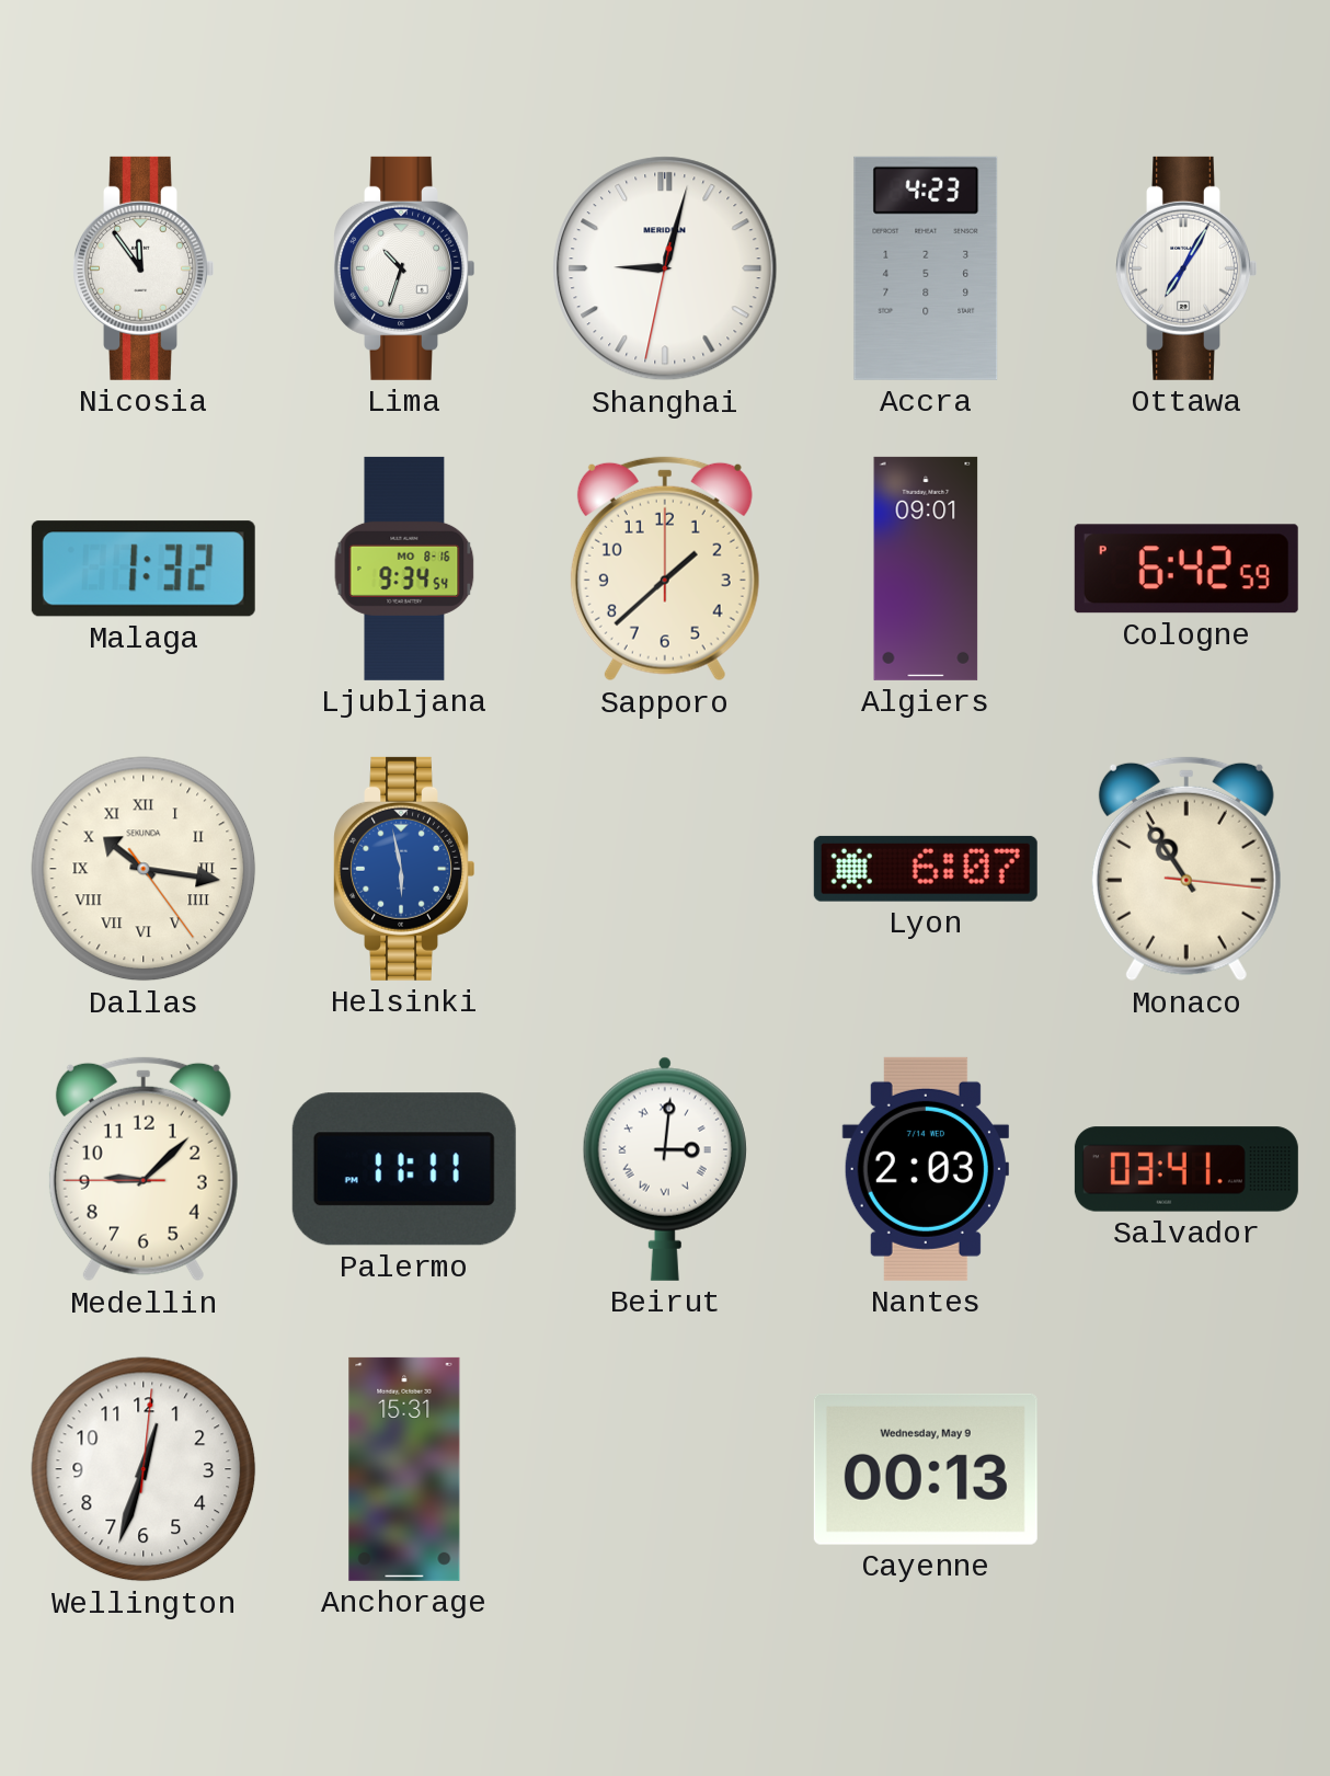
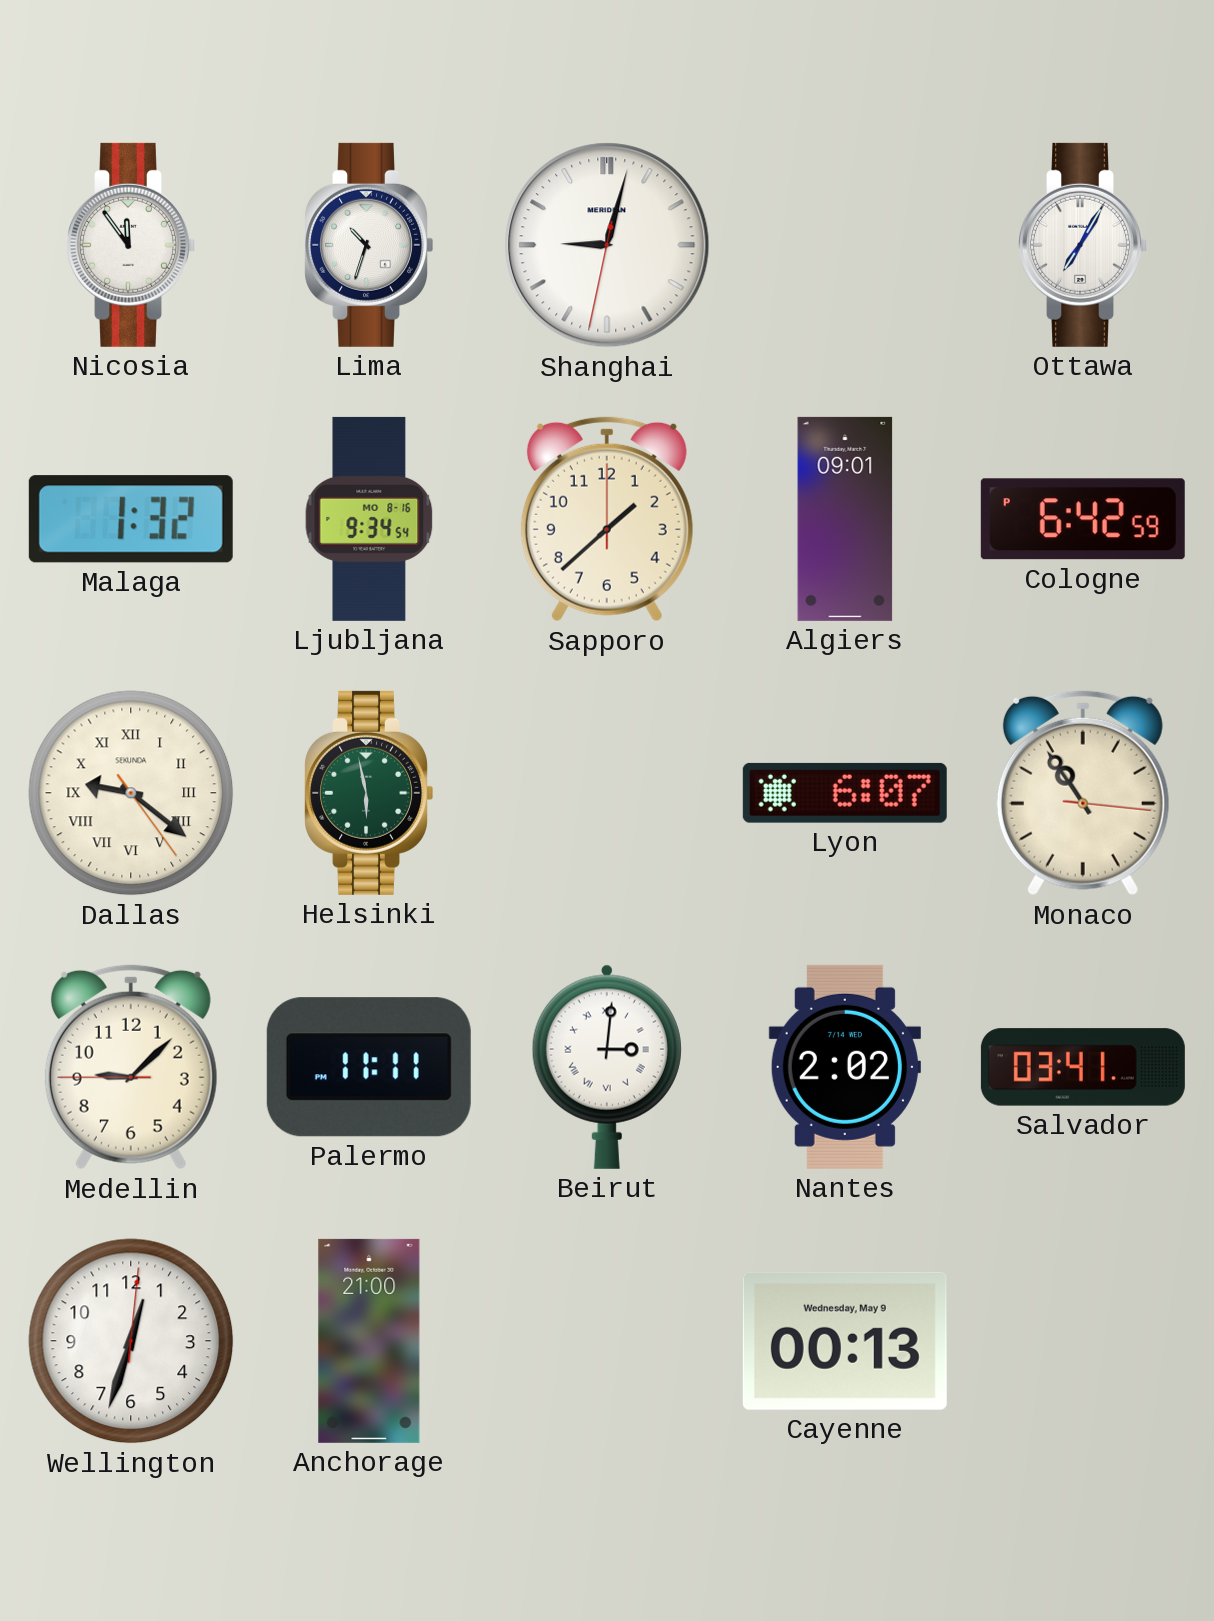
Accra: 4:23 -> none
Dallas: 10:16 -> 9:21
Helsinki dial: blue -> green
Nantes: 2:03 -> 2:02
Anchorage: 15:31 -> 21:00
